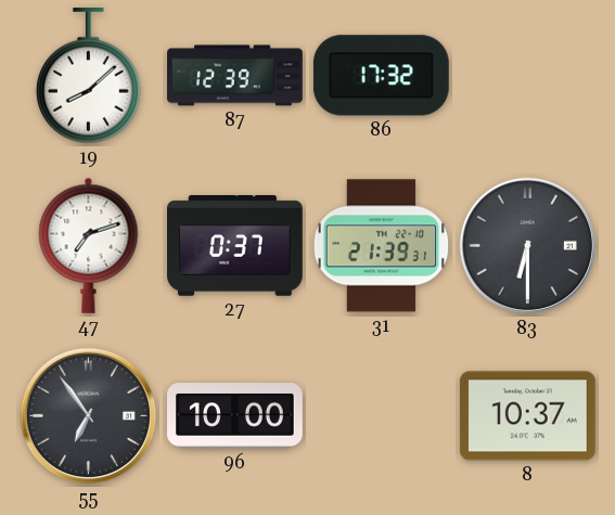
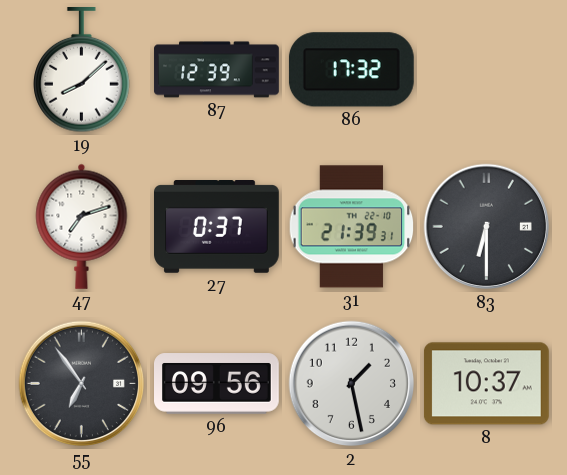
96: 10:00 -> 09:56
2: none -> 1:28
